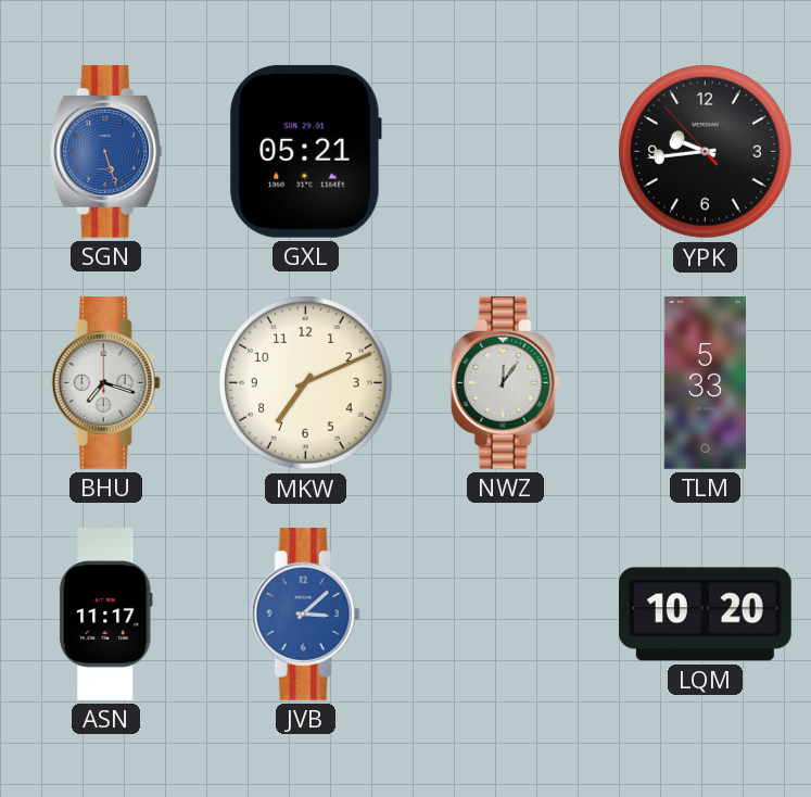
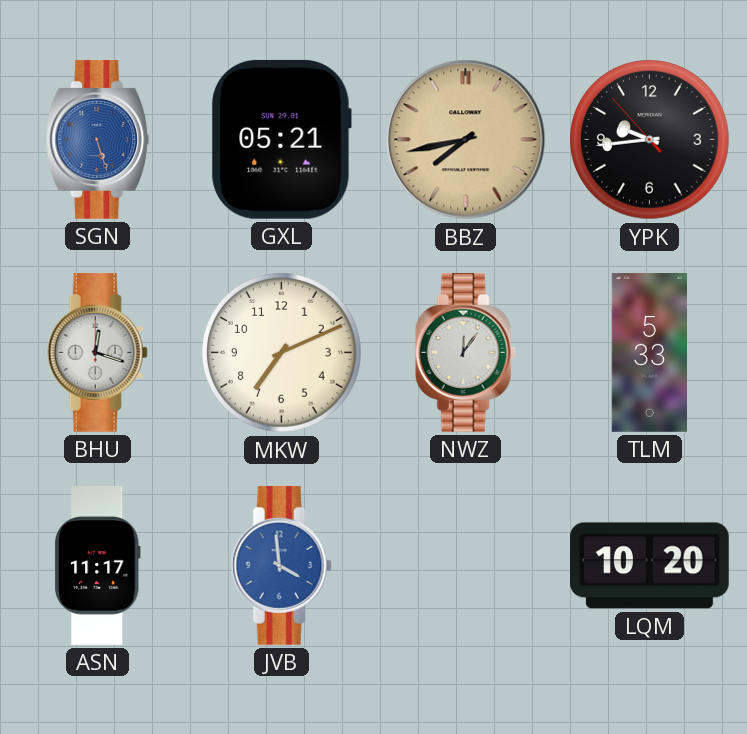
BBZ: none -> 7:43
BHU: 7:18 -> 12:18
JVB: 3:08 -> 3:59
